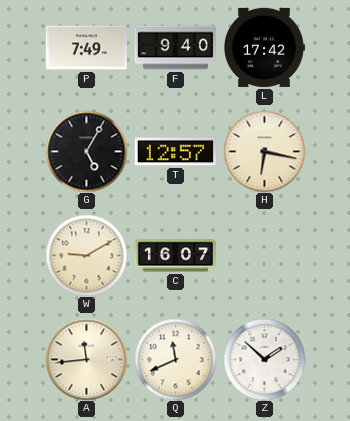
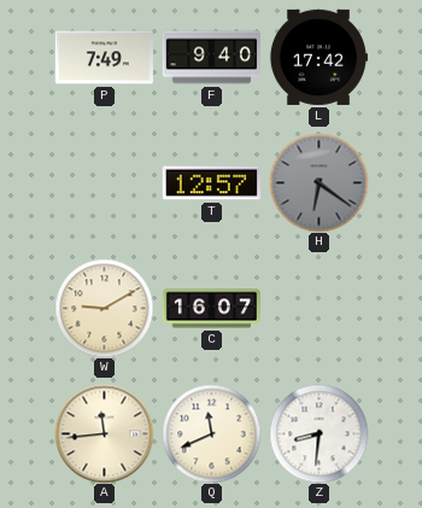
G: 5:05 -> none
H: 6:17 -> 6:21
H dial: cream -> grey
Z: 1:52 -> 8:31
